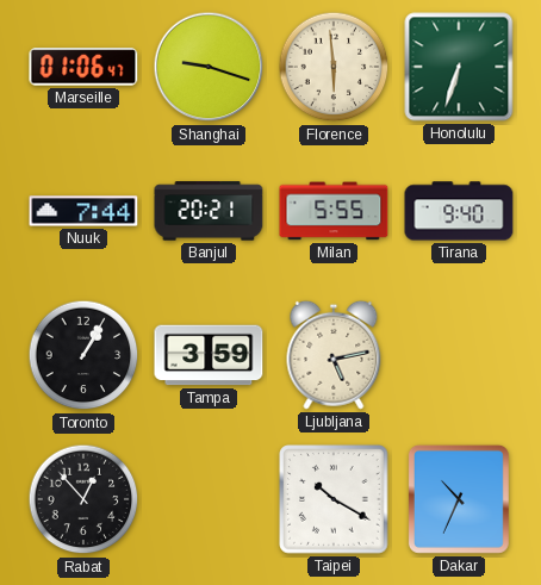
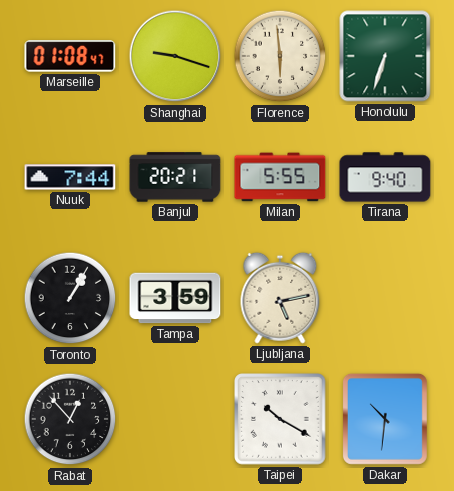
Marseille: 01:06 -> 01:08
Dakar: 10:34 -> 10:31
